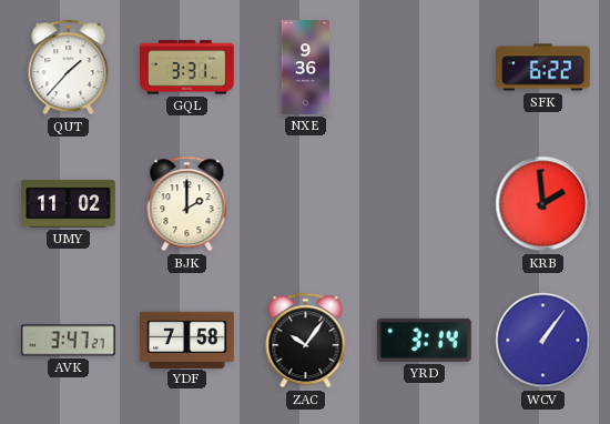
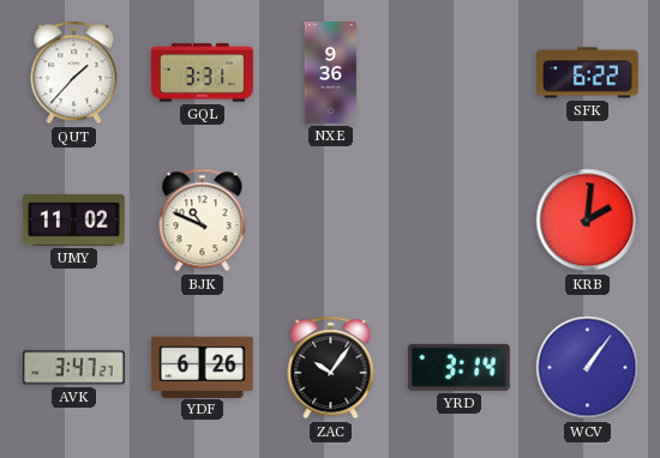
BJK: 2:00 -> 10:49
KRB: 1:59 -> 2:01
YDF: 7:58 -> 6:26
